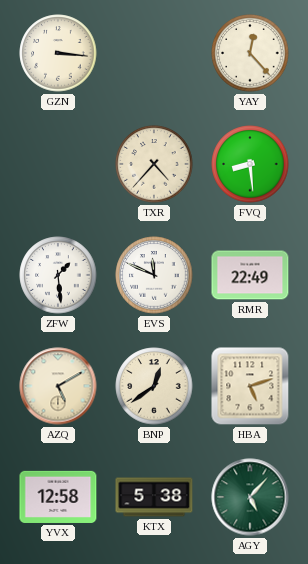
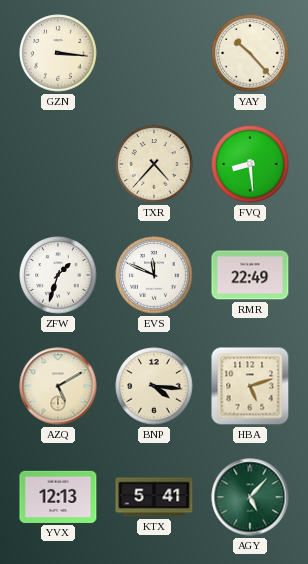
YAY: 12:23 -> 10:23
ZFW: 1:29 -> 1:33
BNP: 12:39 -> 4:16
YVX: 12:58 -> 12:13
KTX: 5:38 -> 5:41
